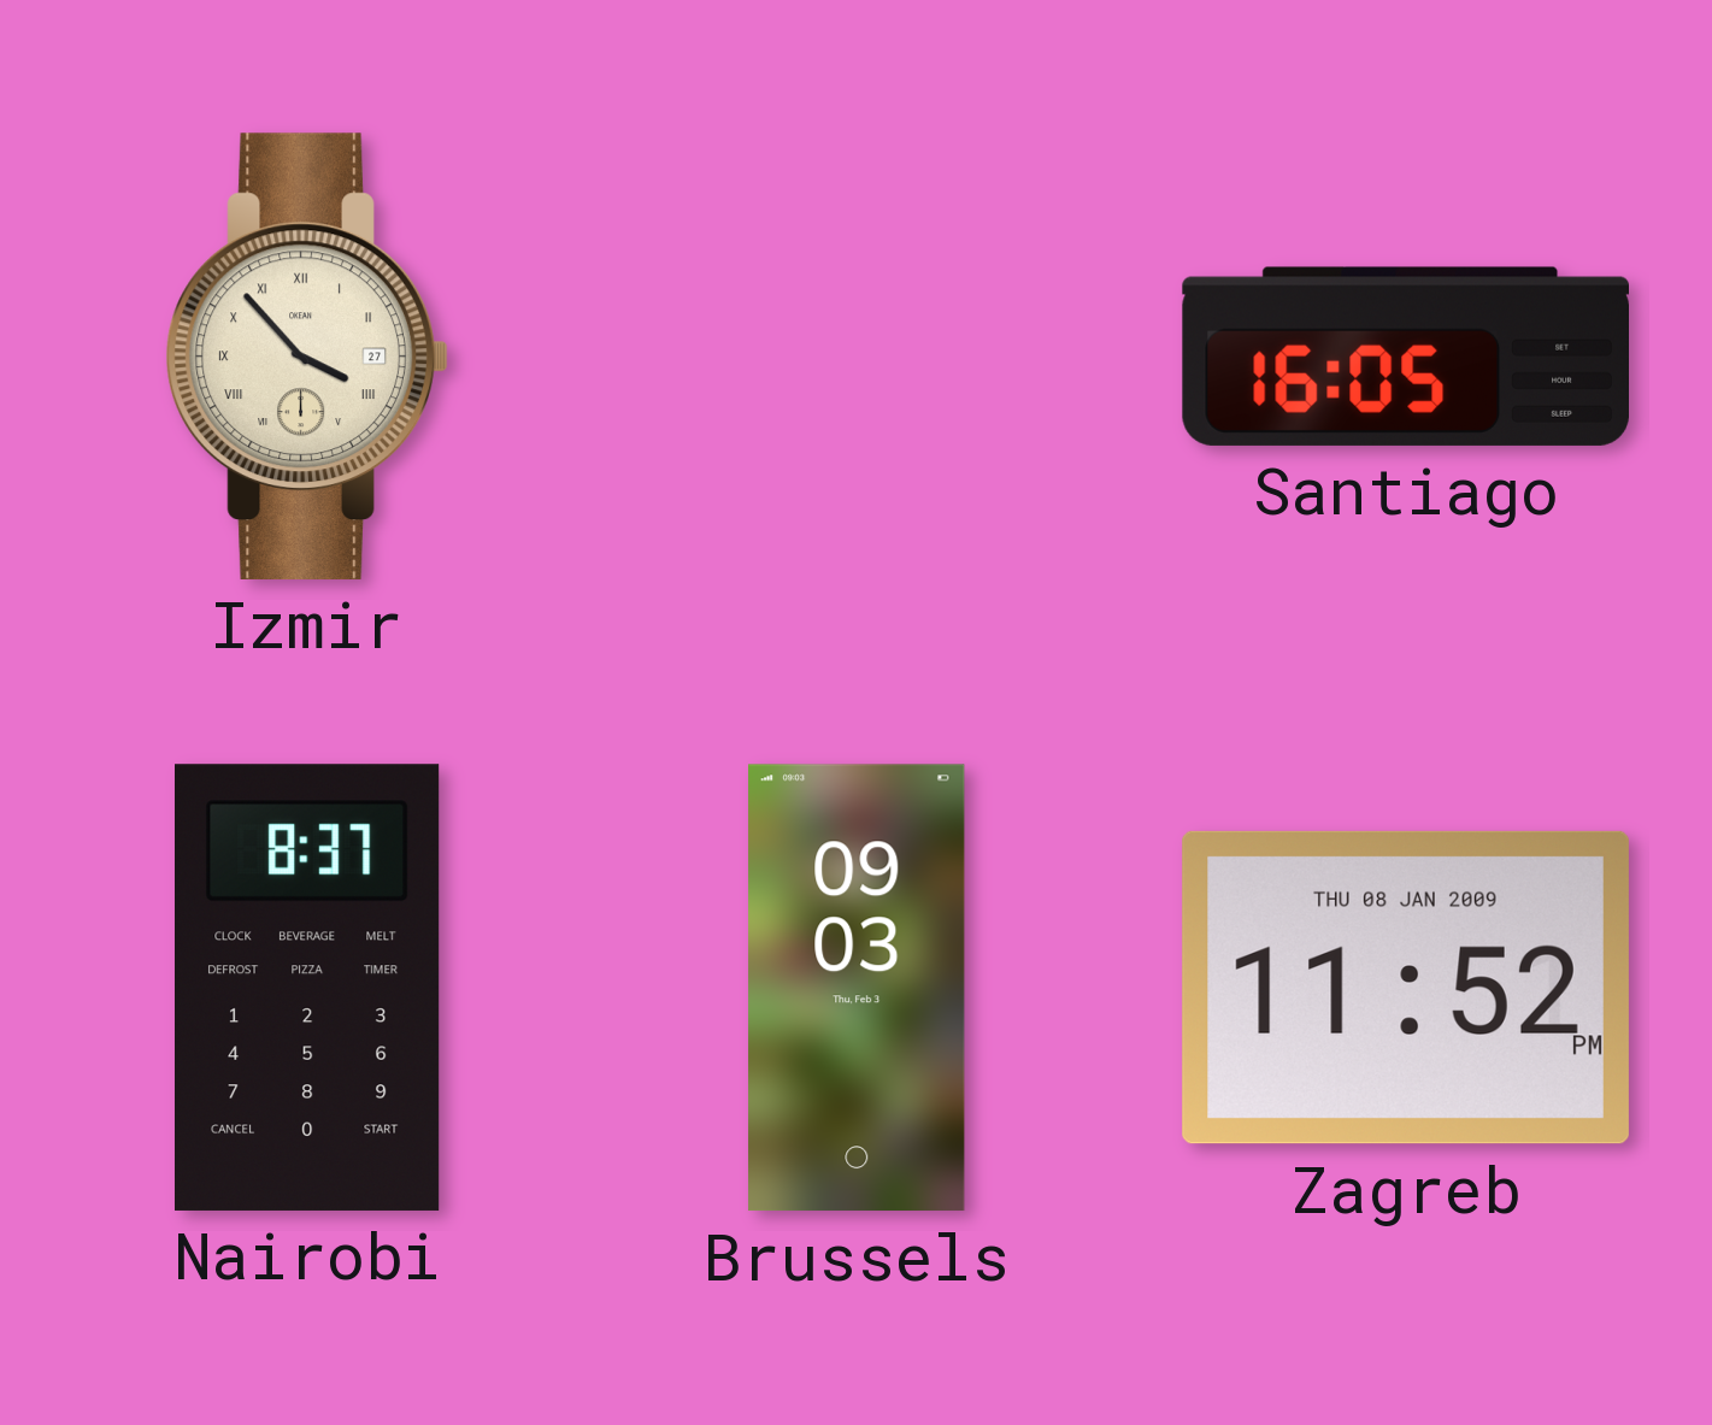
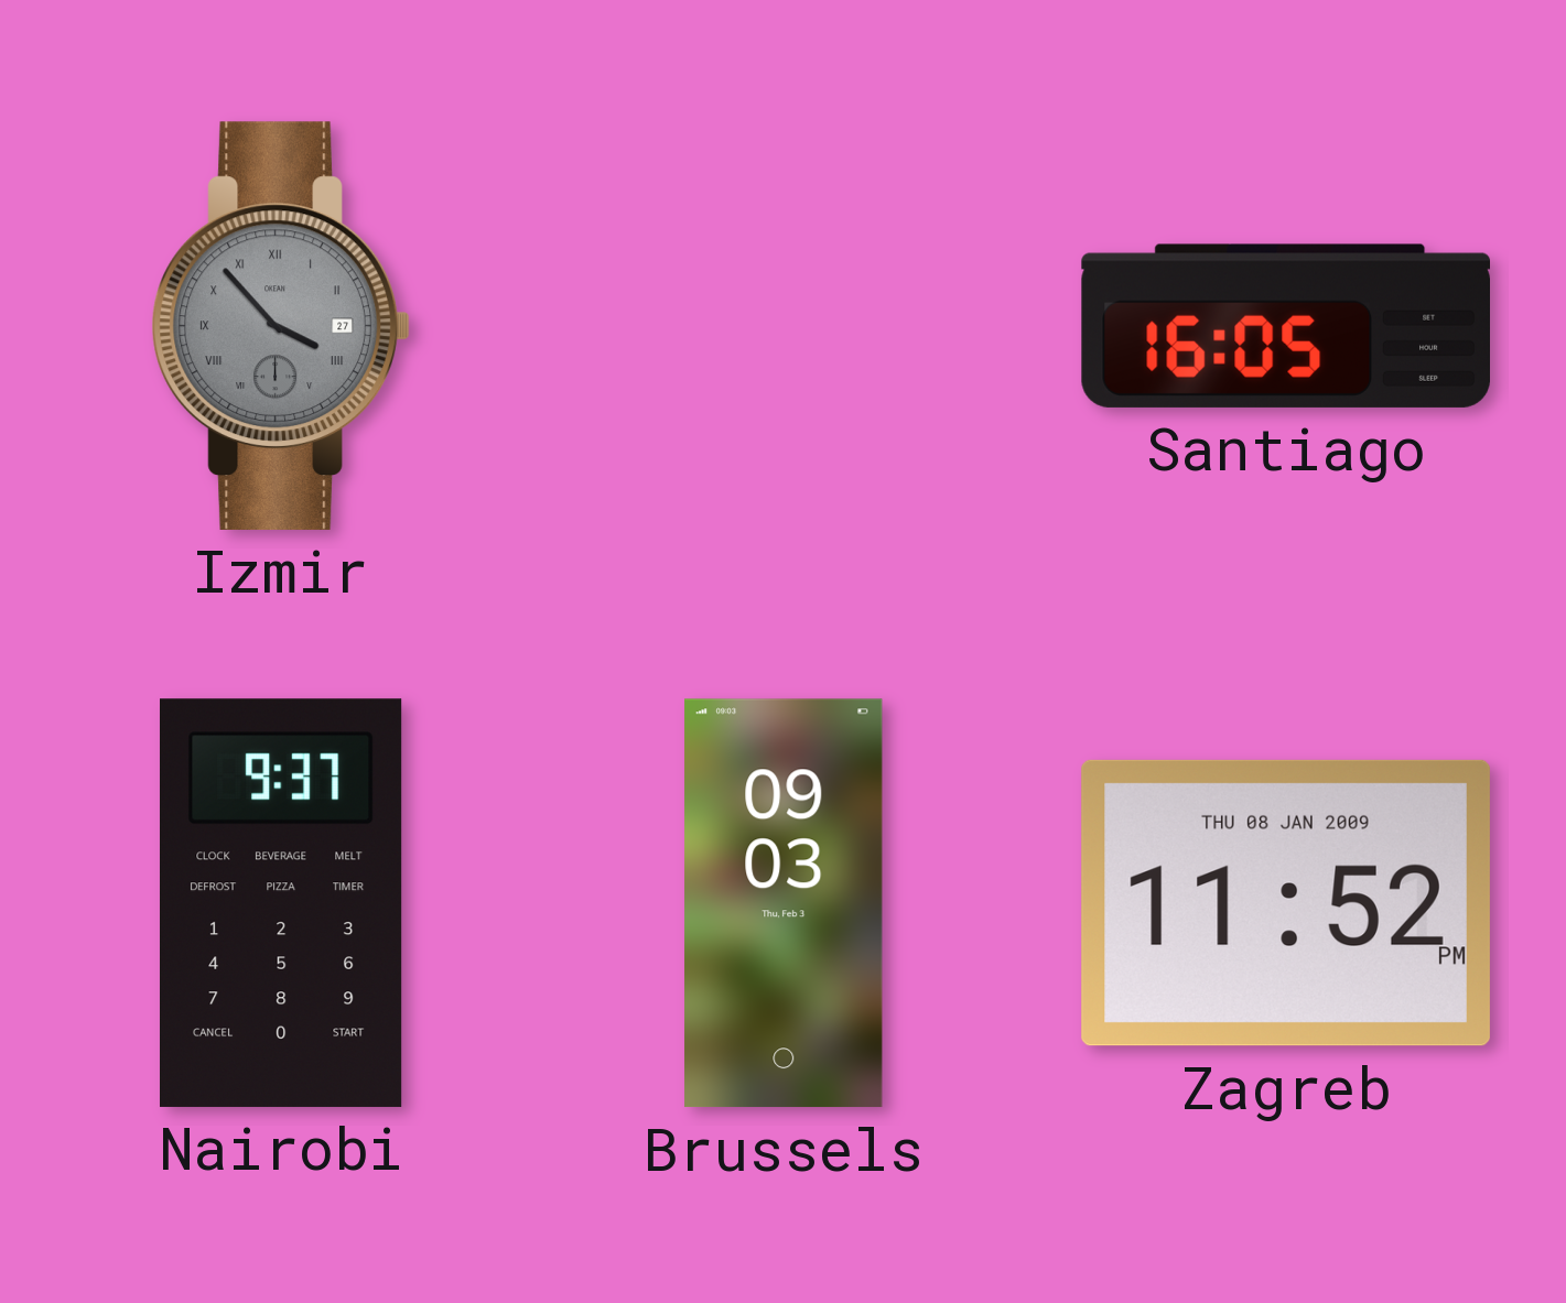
Izmir dial: cream -> grey
Nairobi: 8:37 -> 9:37
